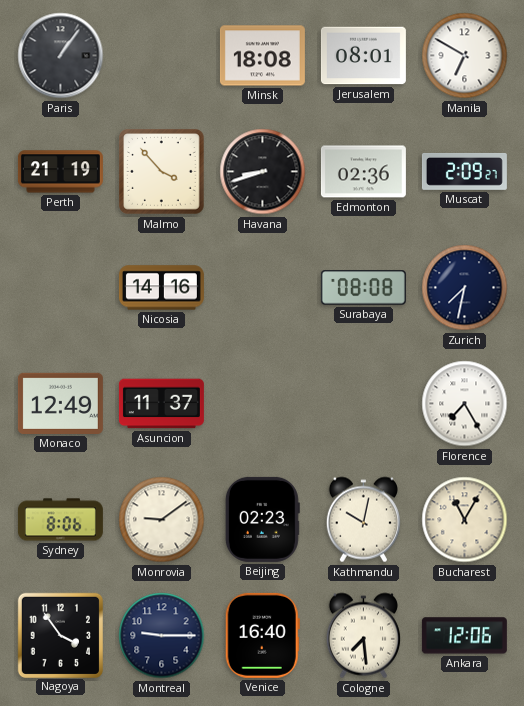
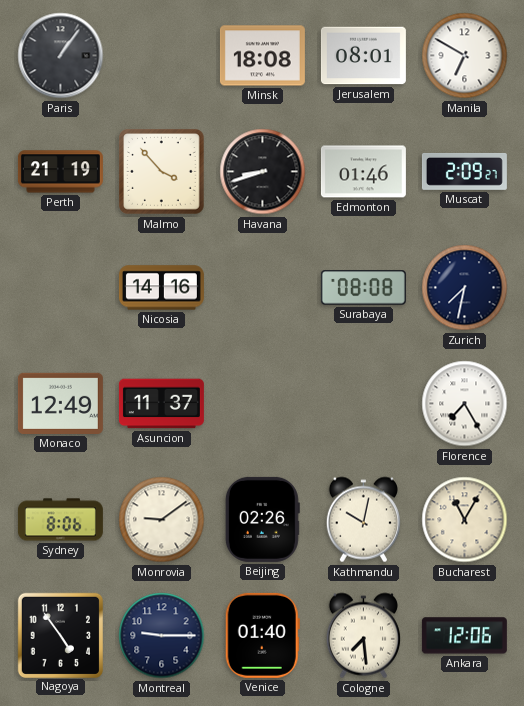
Edmonton: 02:36 -> 01:46
Beijing: 02:23 -> 02:26
Nagoya: 3:54 -> 4:54
Venice: 16:40 -> 01:40
